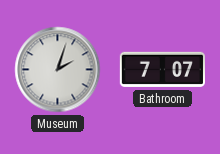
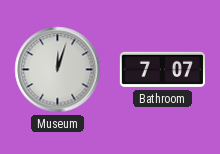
Museum: 2:03 -> 12:03
